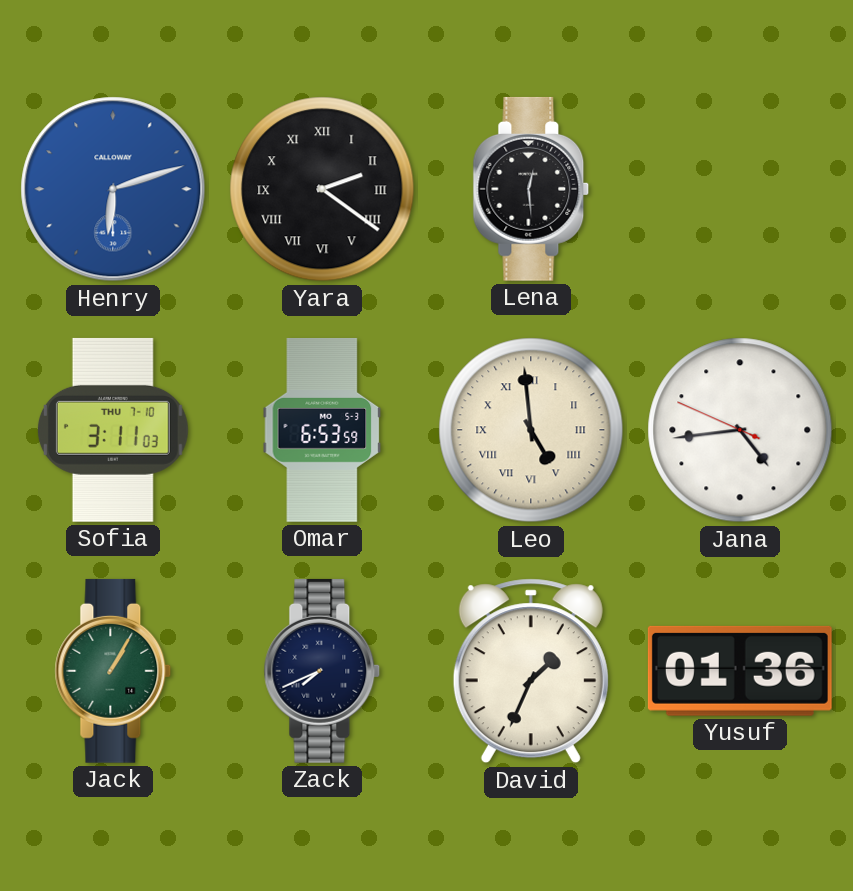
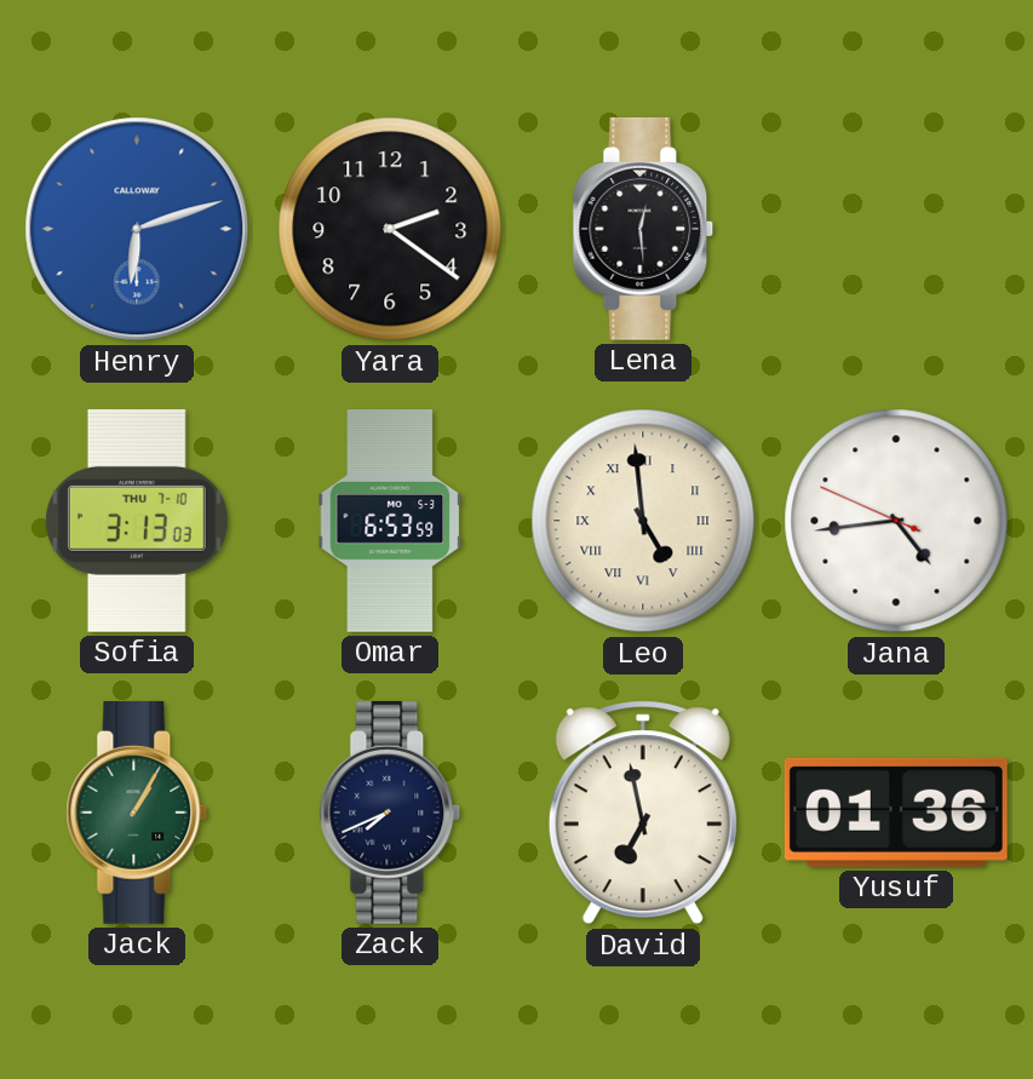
Yara numerals: Roman -> Arabic
Sofia: 3:11 -> 3:13
David: 1:34 -> 6:58
